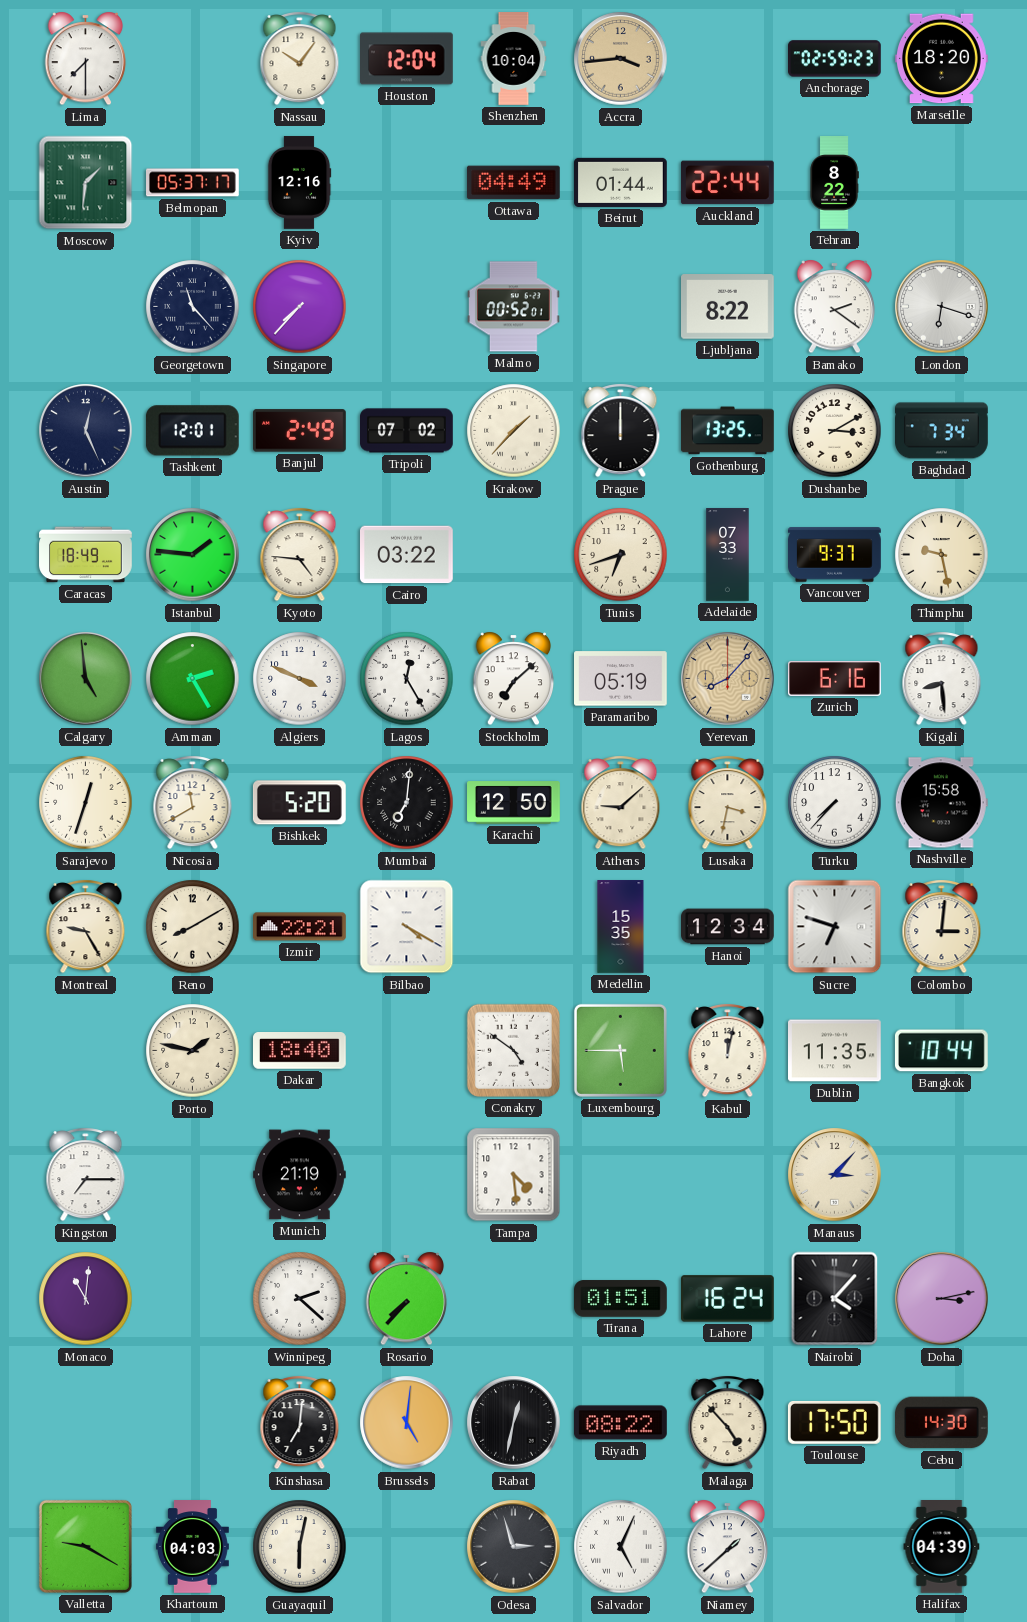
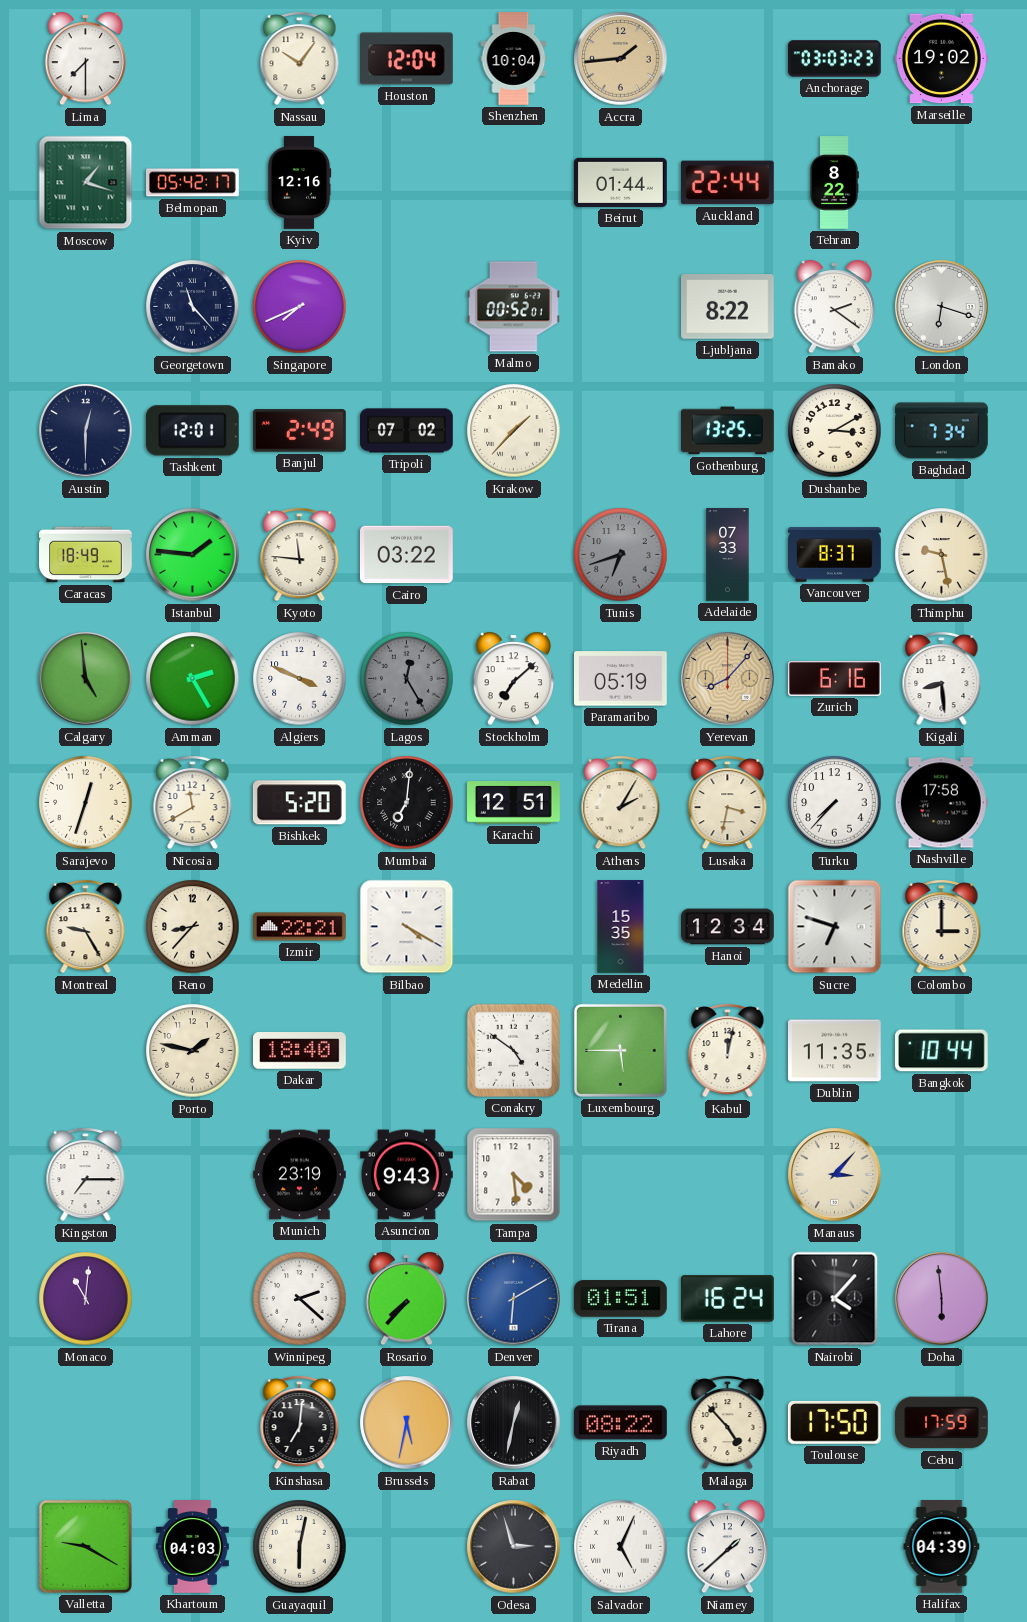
Accra: 3:44 -> 1:44
Anchorage: 02:59 -> 03:03
Marseille: 18:20 -> 19:02
Moscow: 1:31 -> 1:18
Belmopan: 05:37 -> 05:42
Ottawa: 04:49 -> none
Singapore: 7:37 -> 7:41
Austin: 12:26 -> 12:30
Prague: 12:00 -> none
Kyoto: 4:46 -> 11:46
Tunis dial: cream -> grey
Vancouver: 9:37 -> 8:37
Lagos dial: white -> grey
Karachi: 12:50 -> 12:51
Athens: 9:08 -> 2:05
Nashville: 15:58 -> 17:58
Reno: 8:10 -> 8:37
Colombo: 3:01 -> 3:00
Munich: 21:19 -> 23:19
Asuncion: none -> 9:43
Denver: none -> 6:10
Doha: 3:13 -> 5:59
Brussels: 5:01 -> 5:32
Cebu: 14:30 -> 17:59
